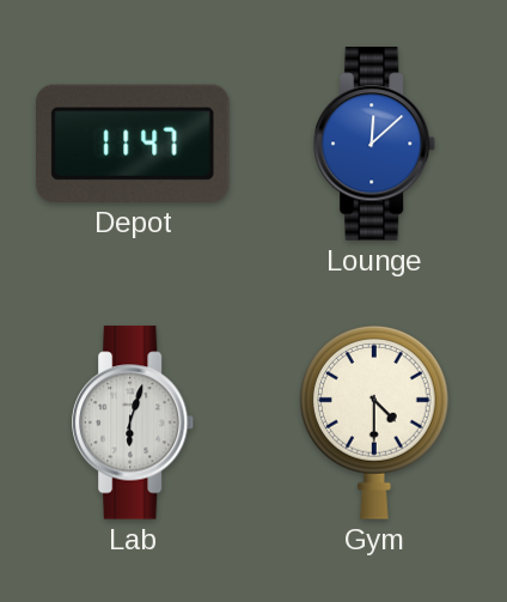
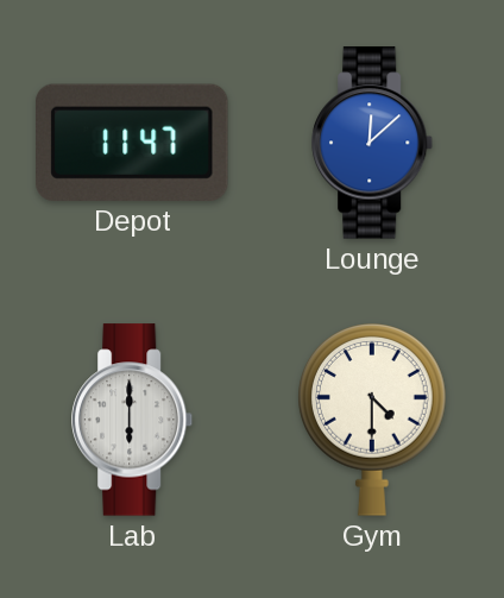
Lab: 6:03 -> 6:00
